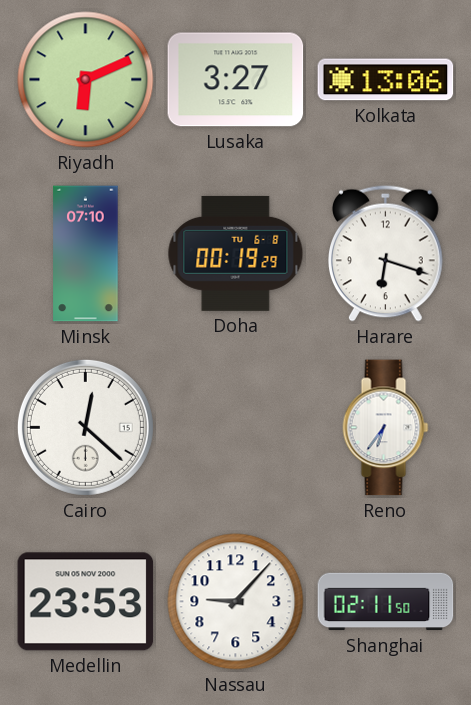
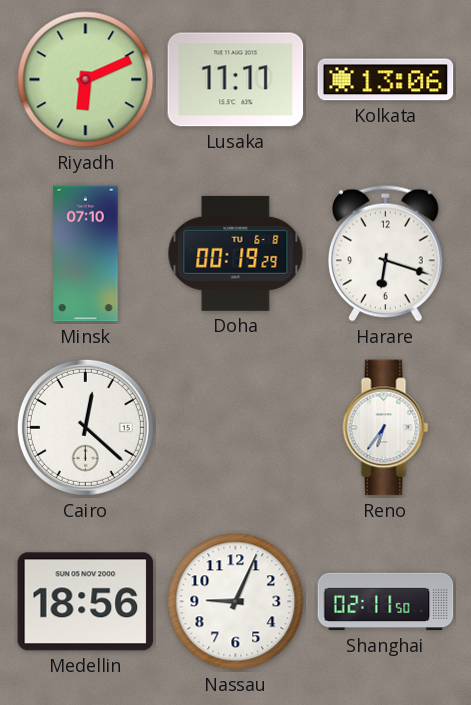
Lusaka: 3:27 -> 11:11
Medellin: 23:53 -> 18:56
Nassau: 9:07 -> 9:04
